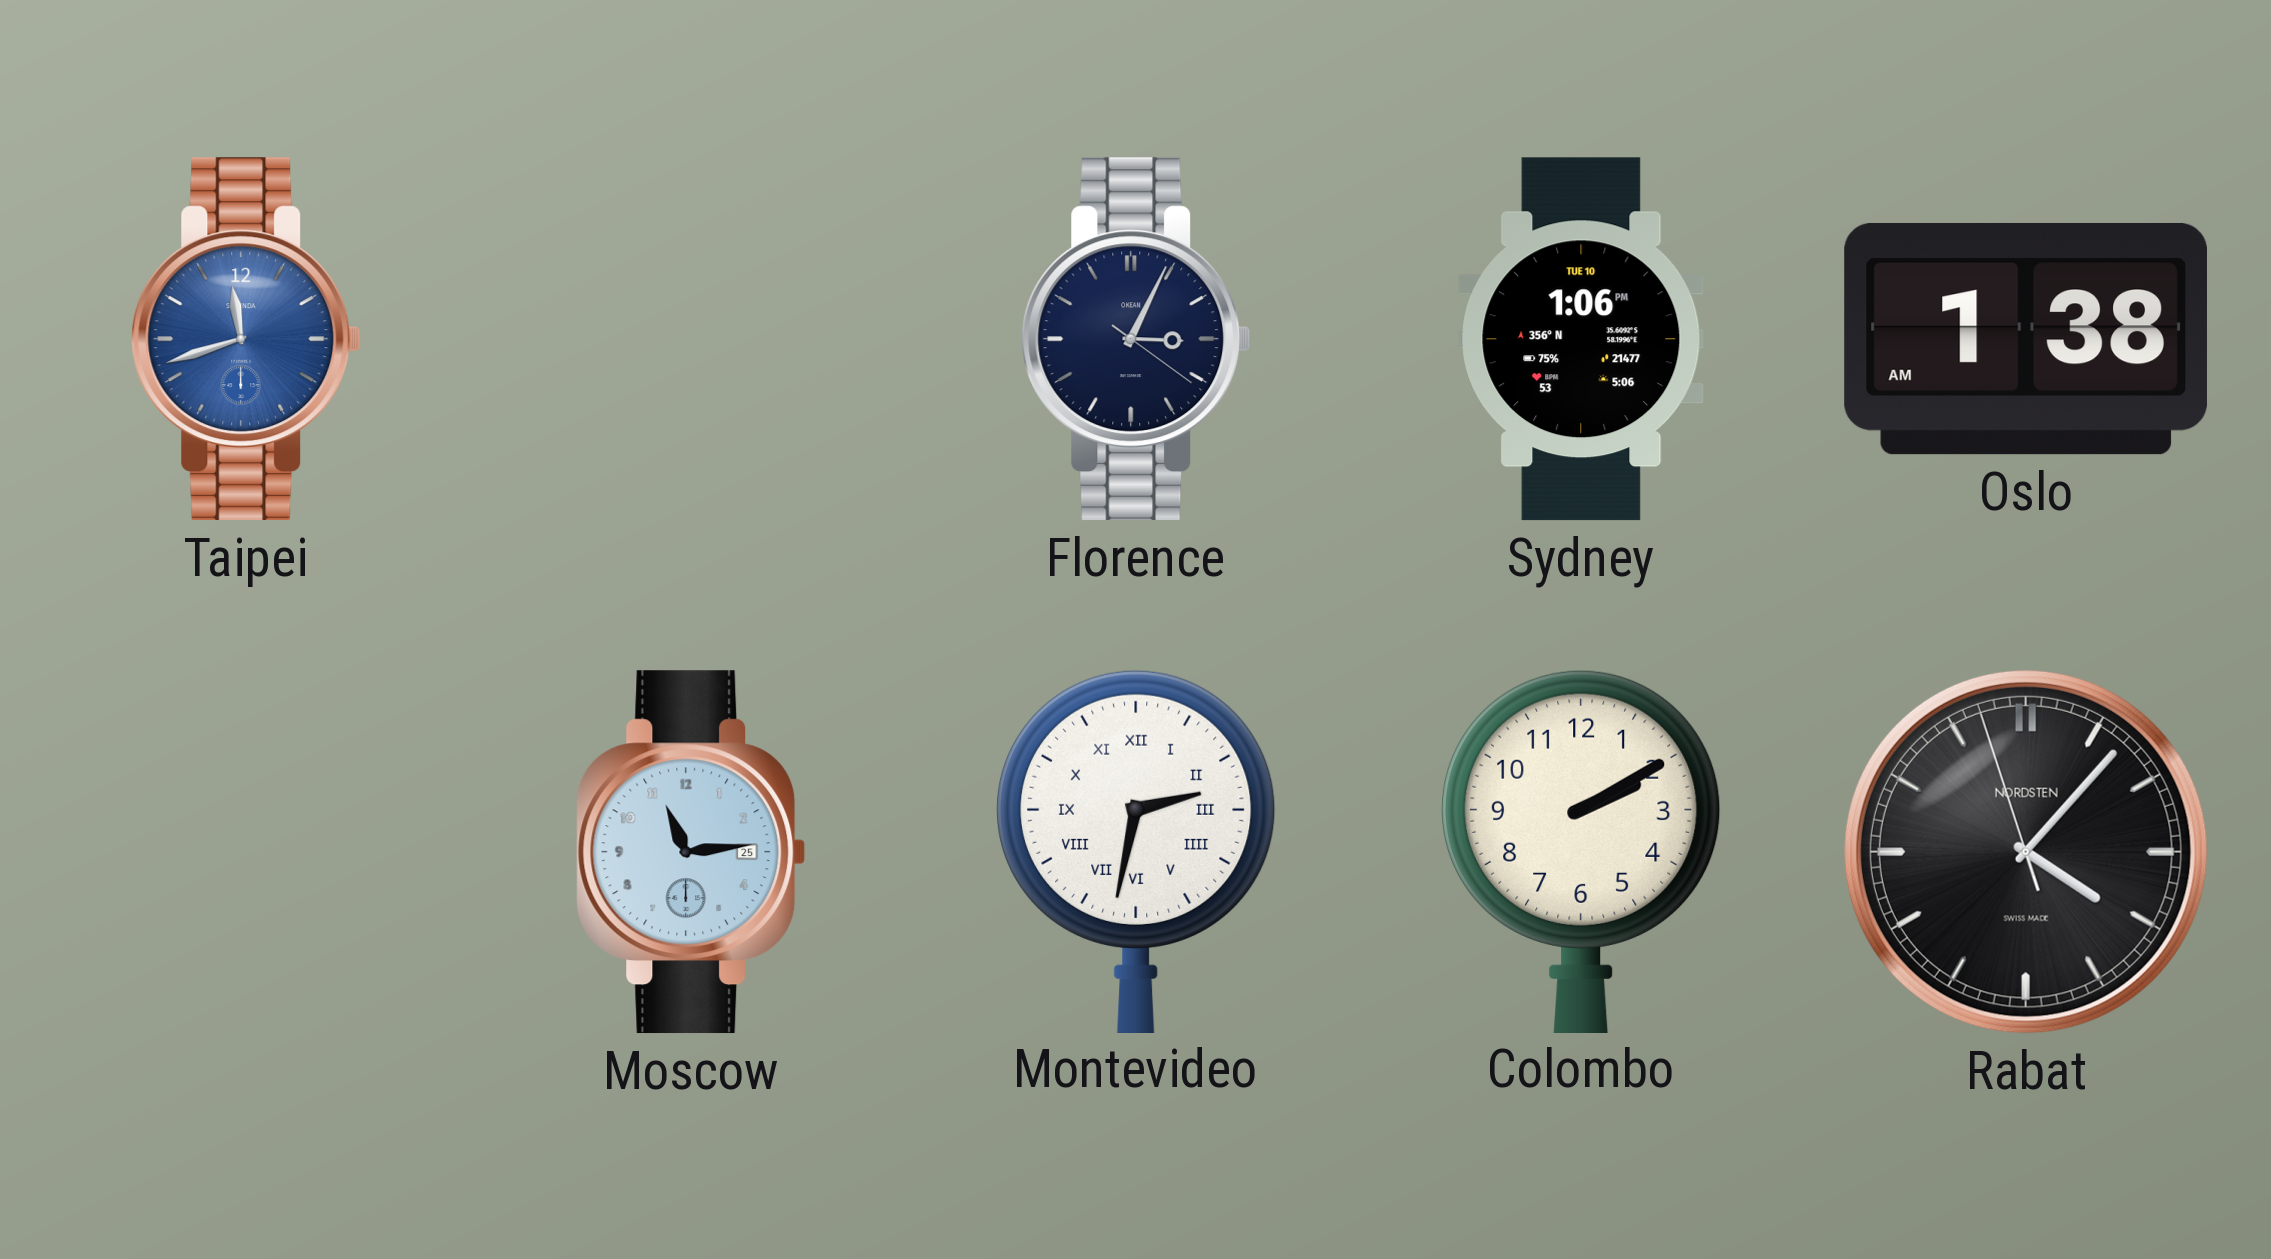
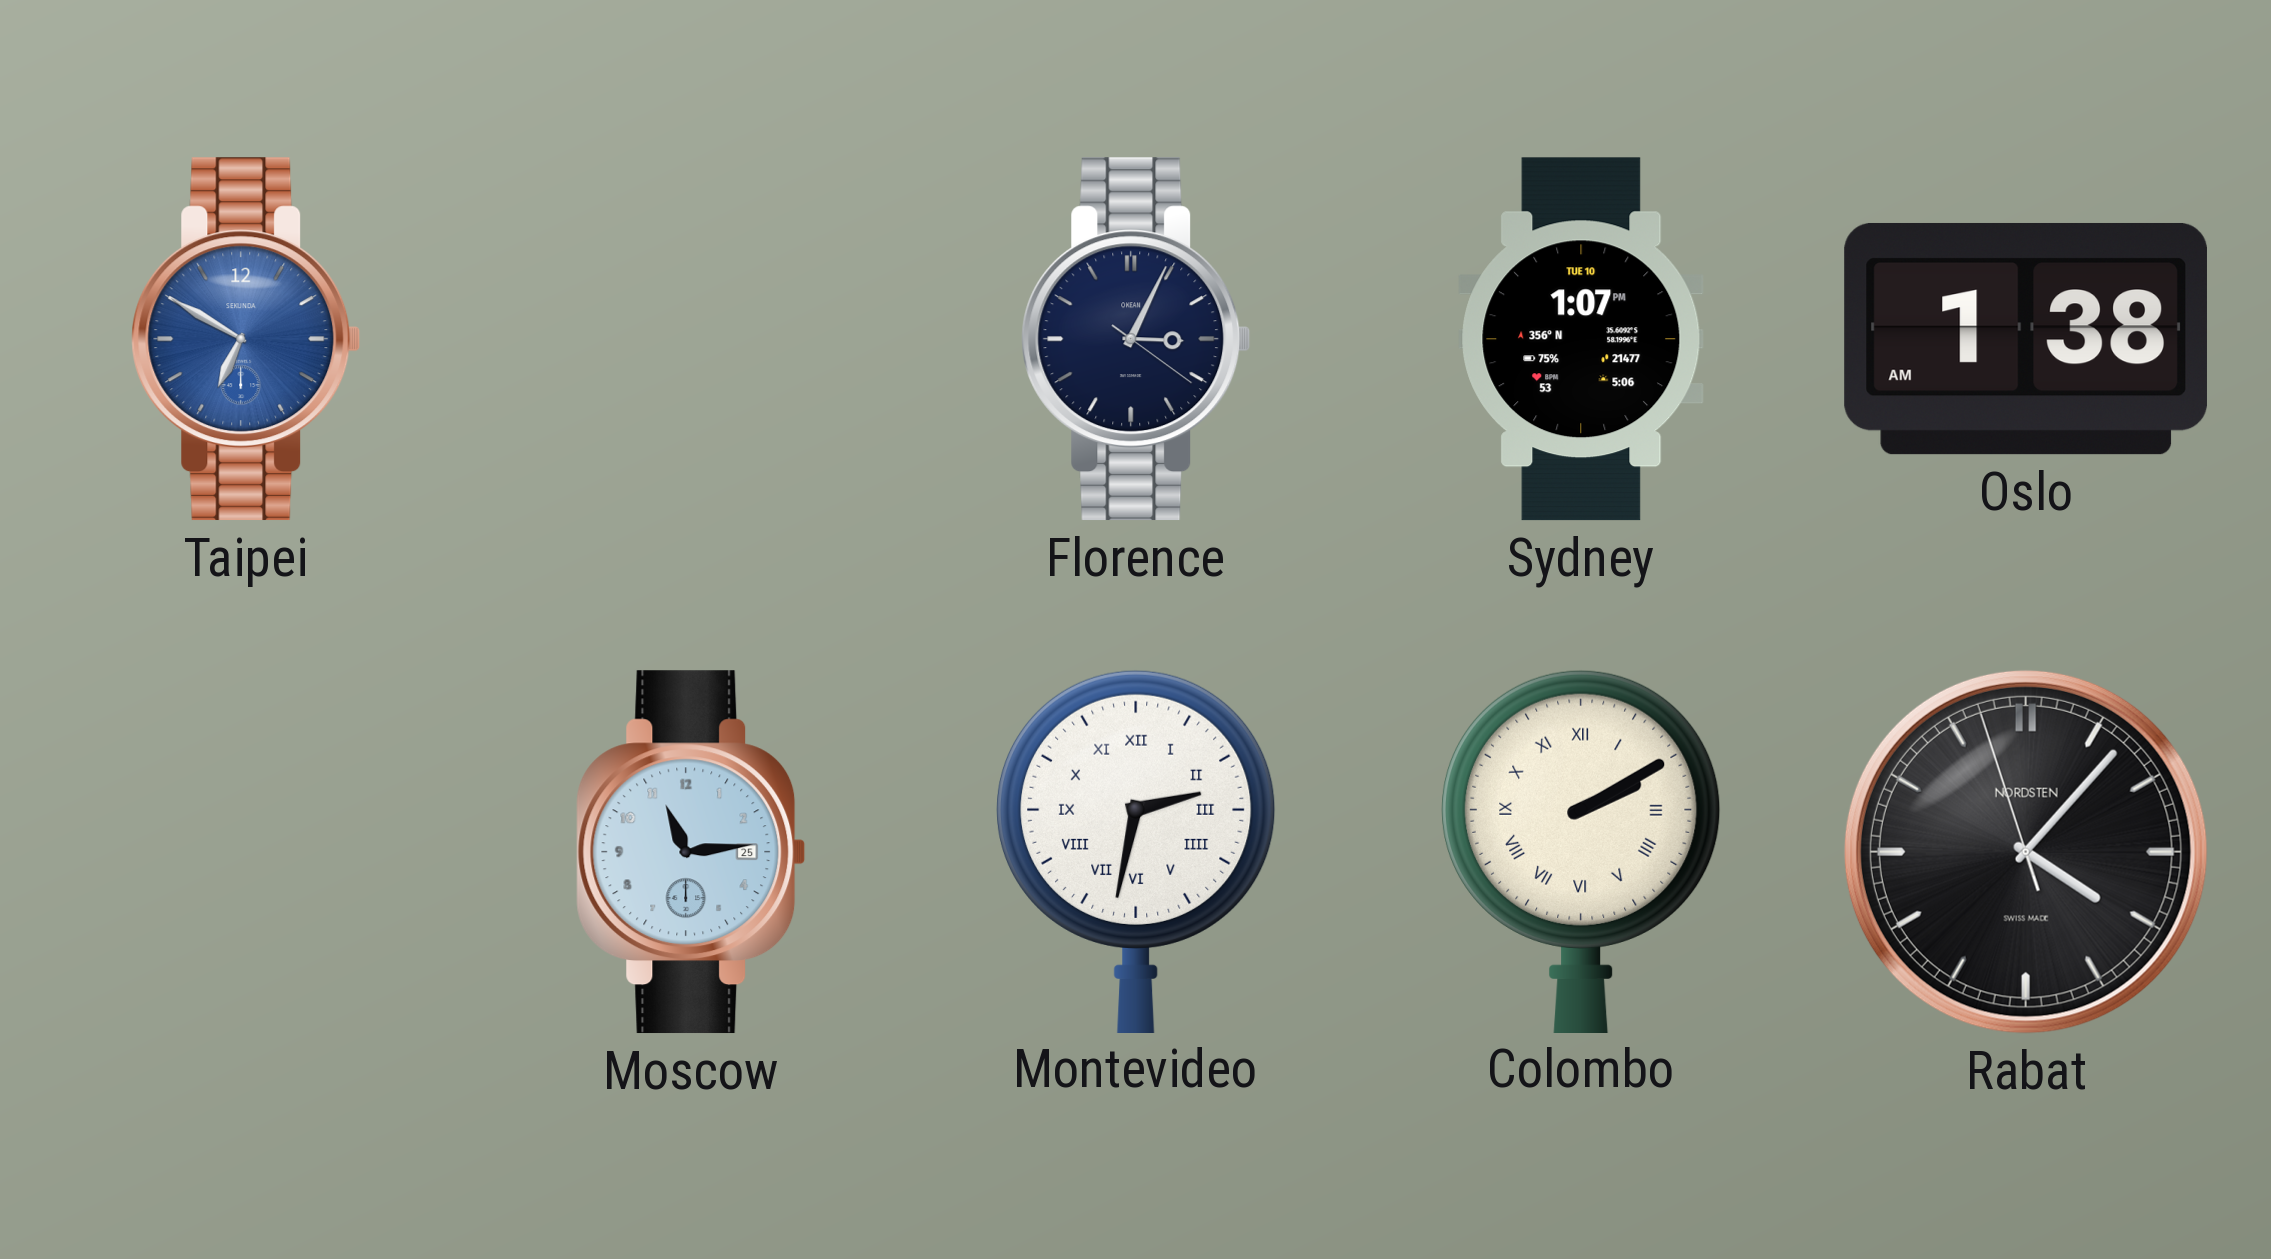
Taipei: 11:42 -> 6:50
Sydney: 1:06 -> 1:07
Colombo numerals: Arabic -> Roman
